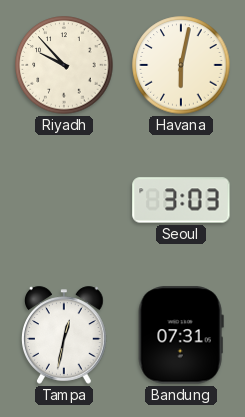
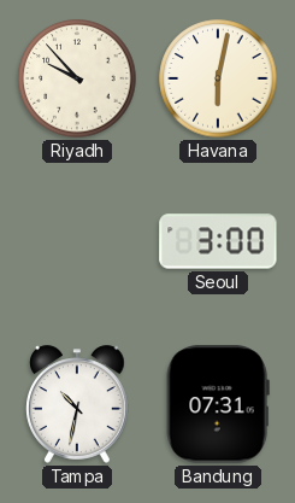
Seoul: 3:03 -> 3:00
Tampa: 12:32 -> 10:32
